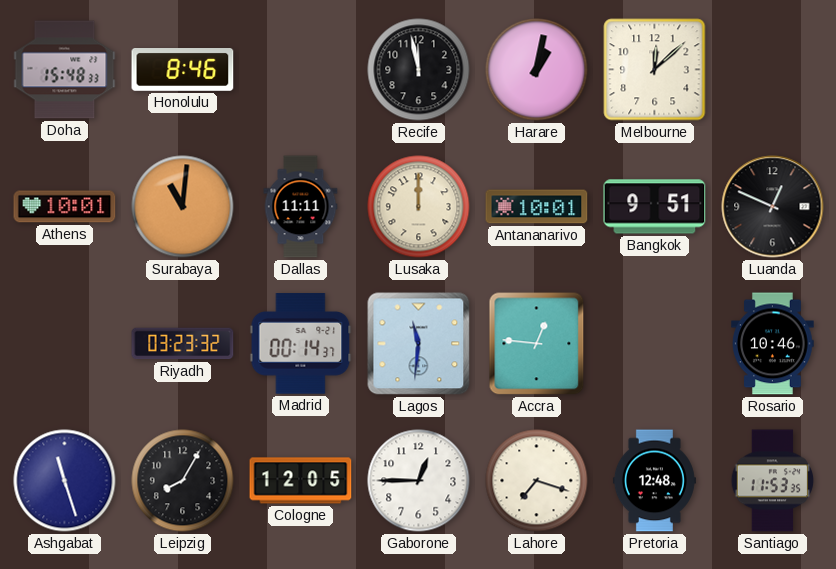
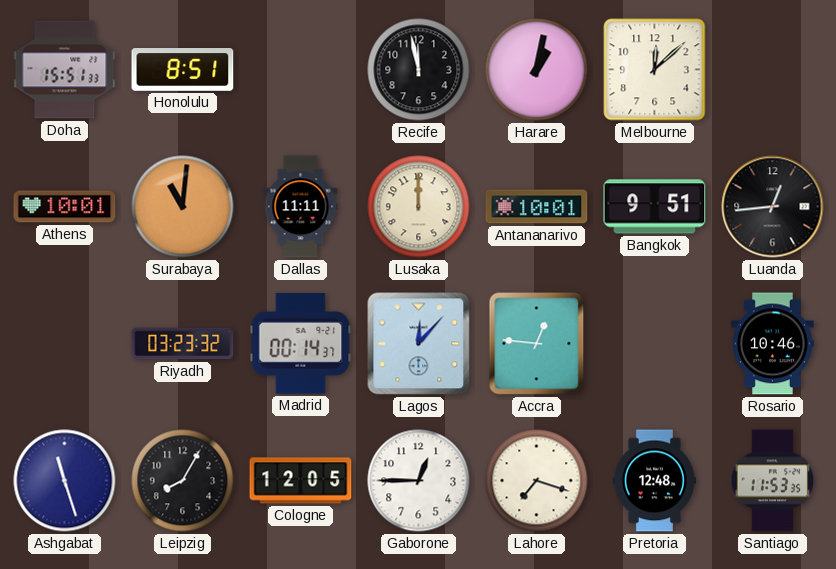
Doha: 15:48 -> 15:51
Honolulu: 8:46 -> 8:51
Luanda: 12:49 -> 12:44
Lagos: 11:31 -> 12:07
